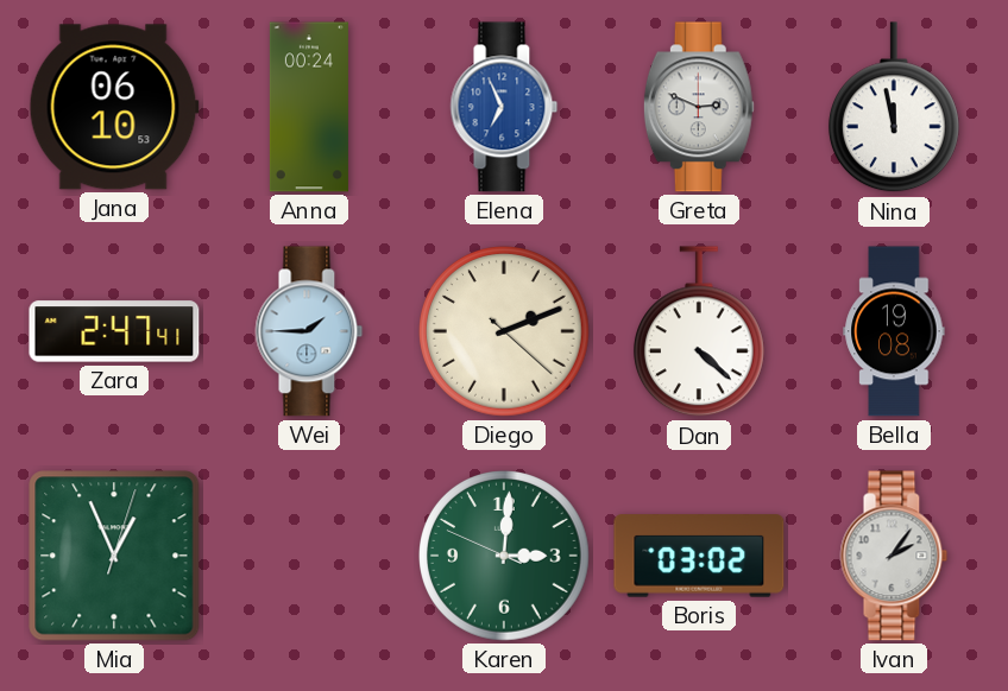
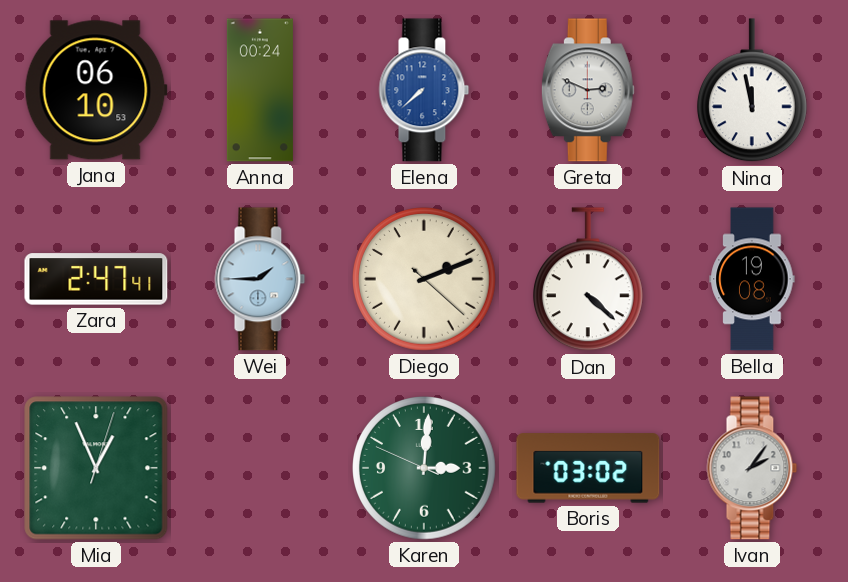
Elena: 6:56 -> 7:38
